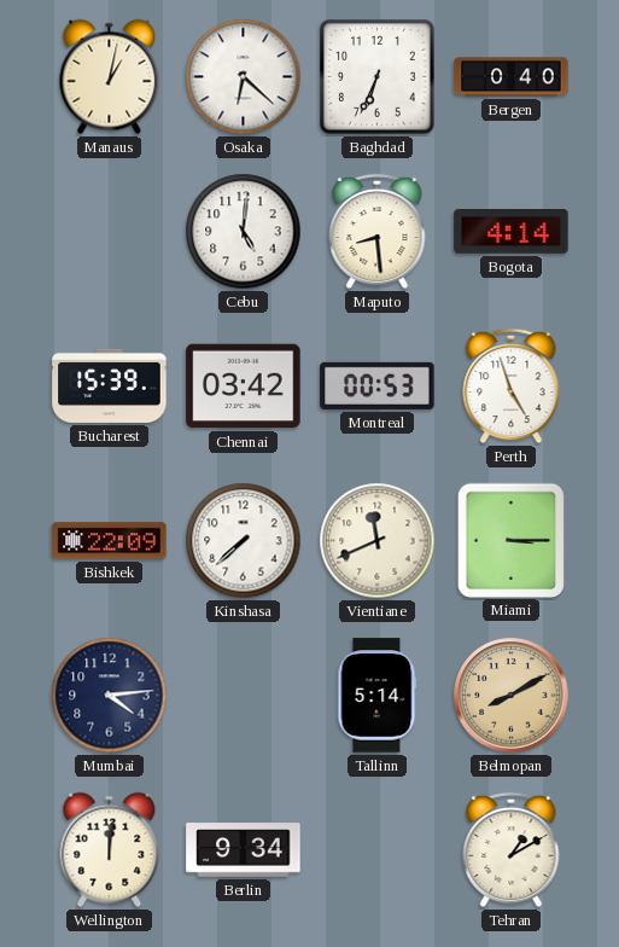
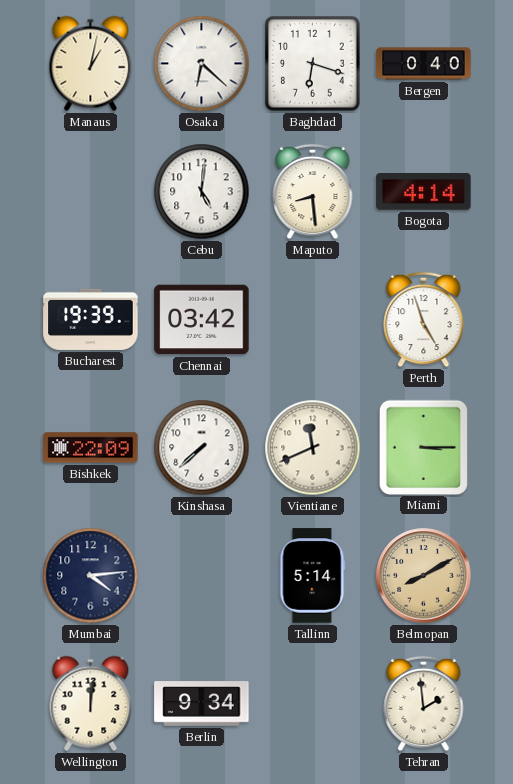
Baghdad: 6:34 -> 6:18
Bucharest: 15:39 -> 19:39
Montreal: 00:53 -> none
Tehran: 1:10 -> 1:59
